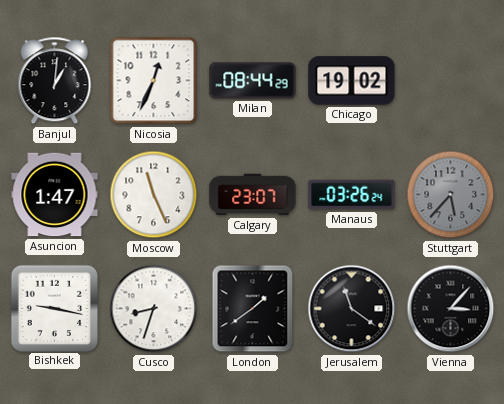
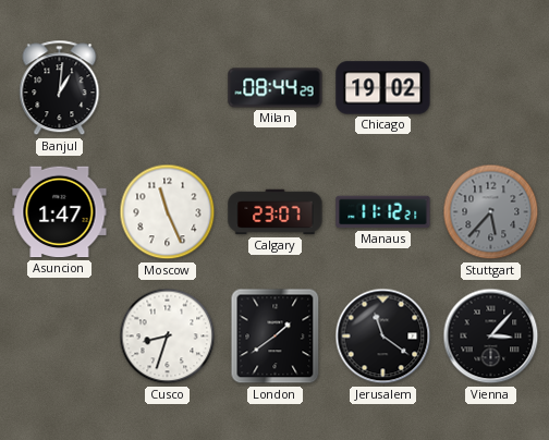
Nicosia: 12:34 -> none
Manaus: 03:26 -> 11:12
Bishkek: 9:17 -> none
